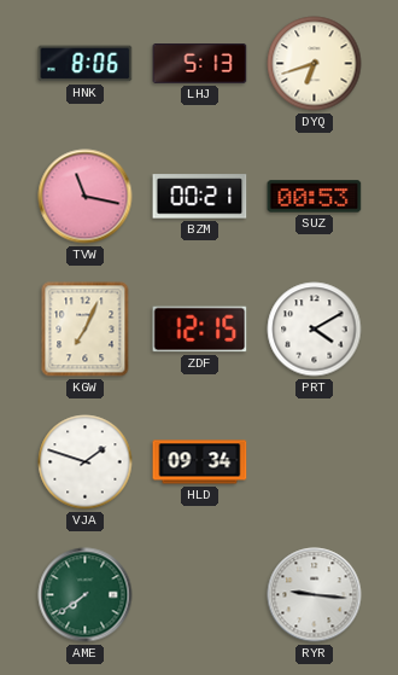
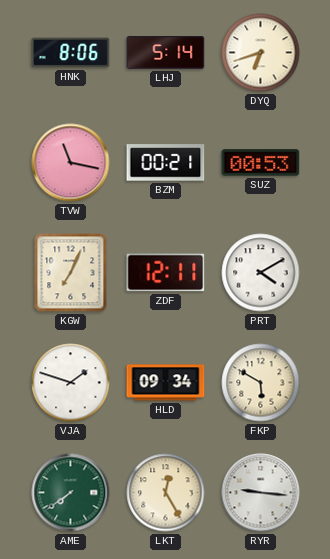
LHJ: 5:13 -> 5:14
ZDF: 12:15 -> 12:11
FKP: none -> 5:50
LKT: none -> 12:25
